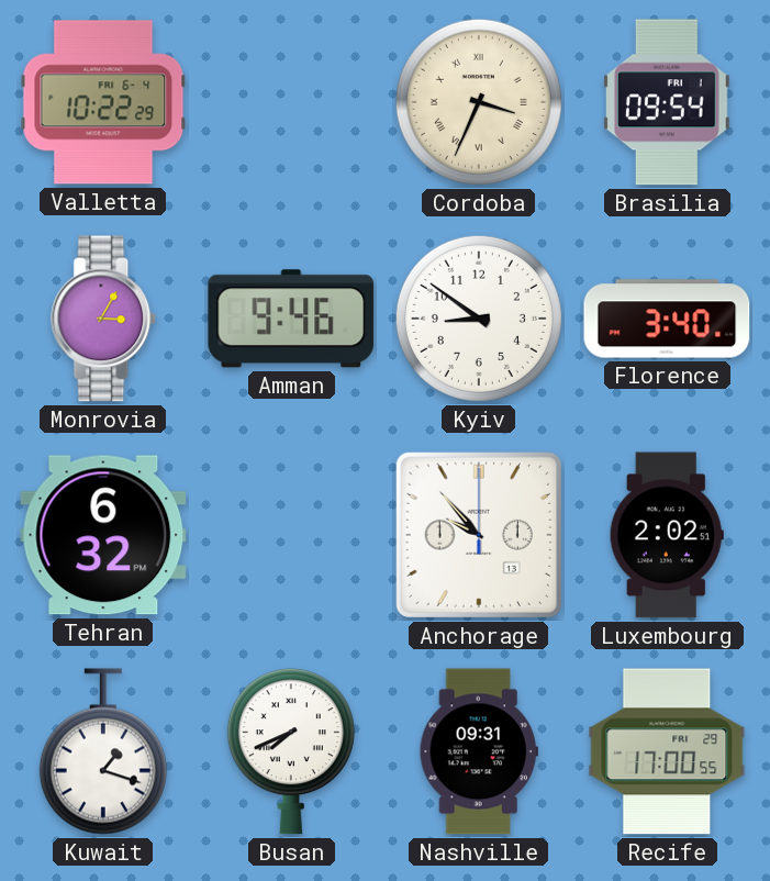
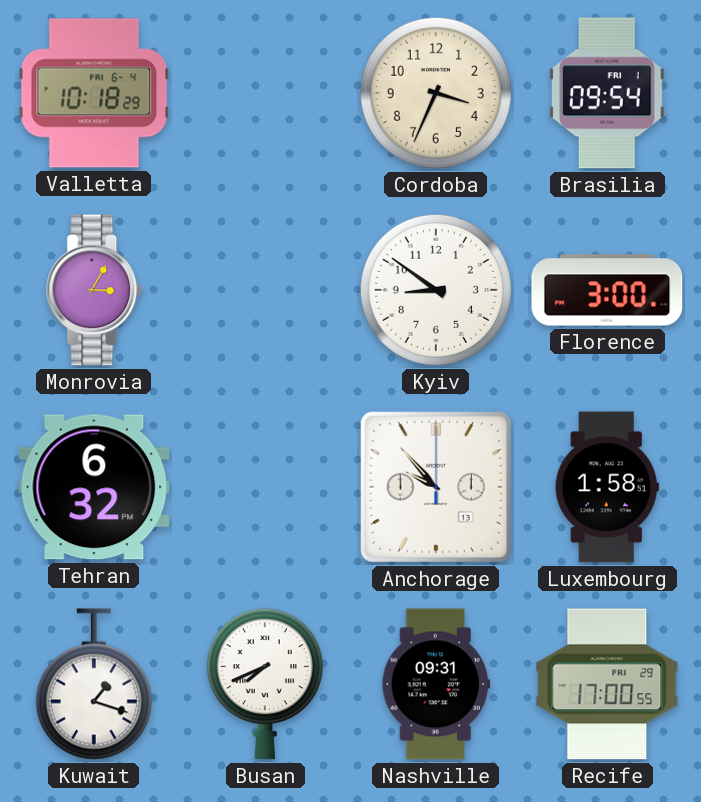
Valletta: 10:22 -> 10:18
Cordoba numerals: Roman -> Arabic
Amman: 9:46 -> none
Florence: 3:40 -> 3:00
Luxembourg: 2:02 -> 1:58
